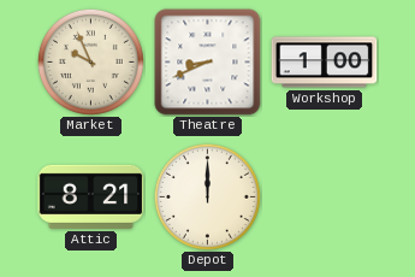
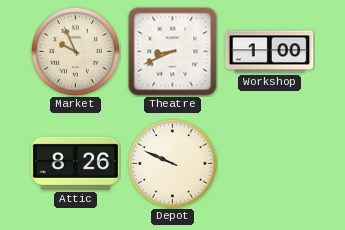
Attic: 8:21 -> 8:26
Depot: 12:00 -> 9:49
